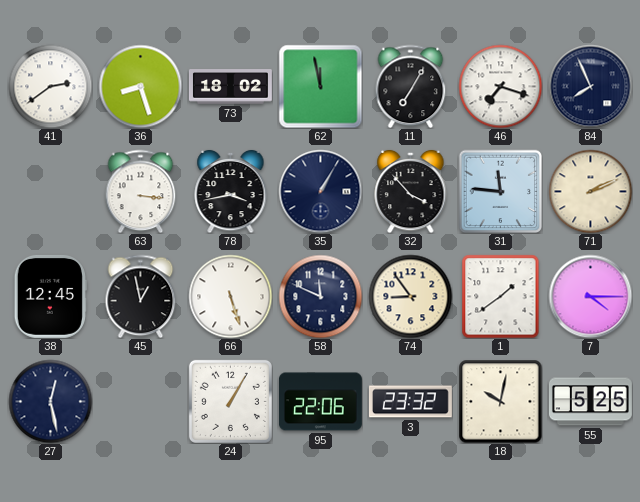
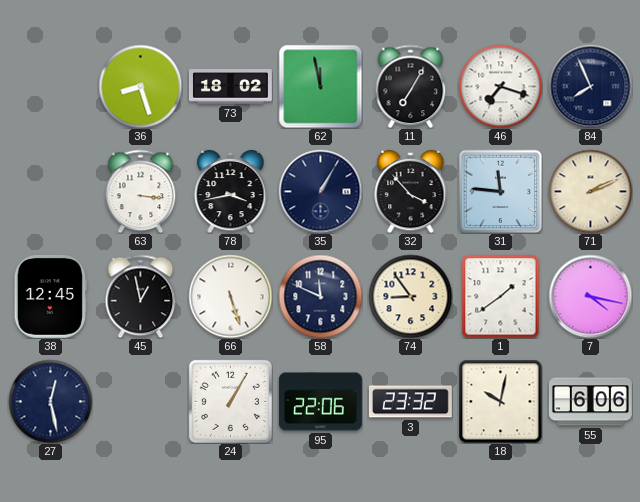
41: 2:39 -> none
7: 4:15 -> 4:17
55: 5:25 -> 6:06
